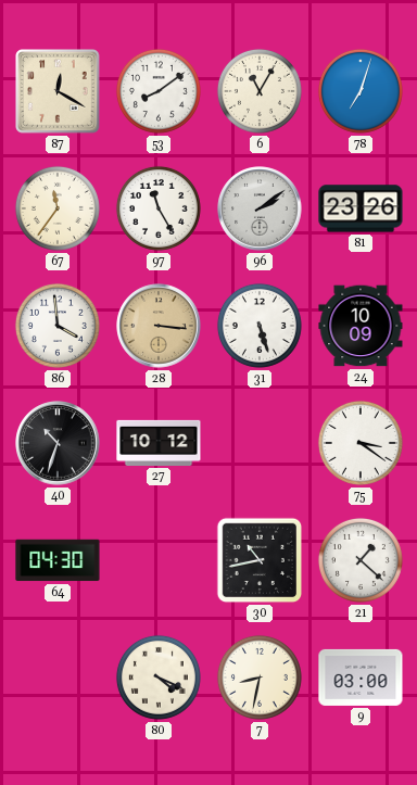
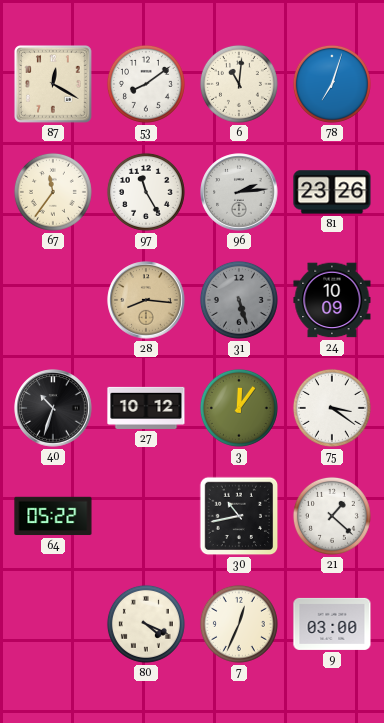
6: 11:05 -> 11:01
96: 2:09 -> 2:14
86: 3:59 -> none
28: 3:16 -> 8:16
31 dial: white -> grey
3: none -> 12:06
64: 04:30 -> 05:22
7: 8:32 -> 12:34
